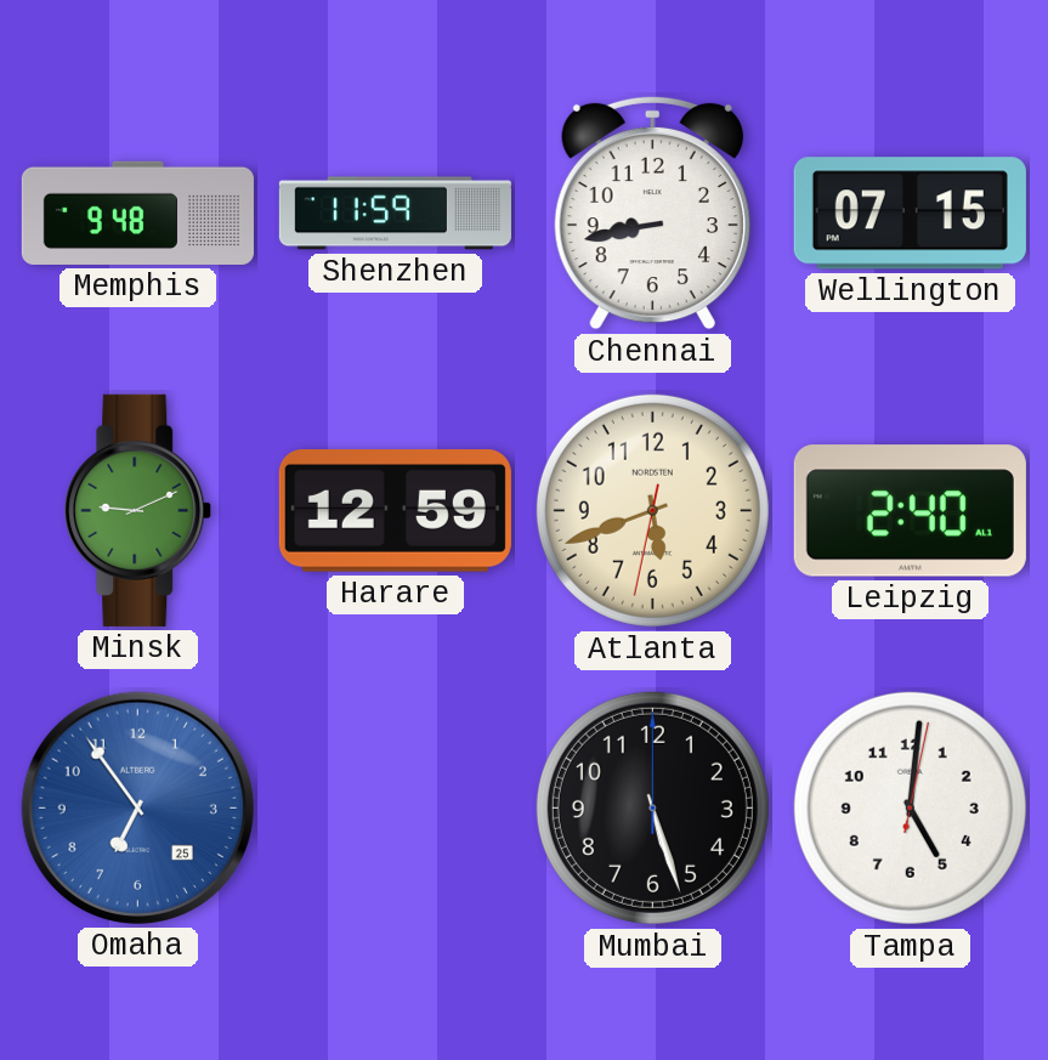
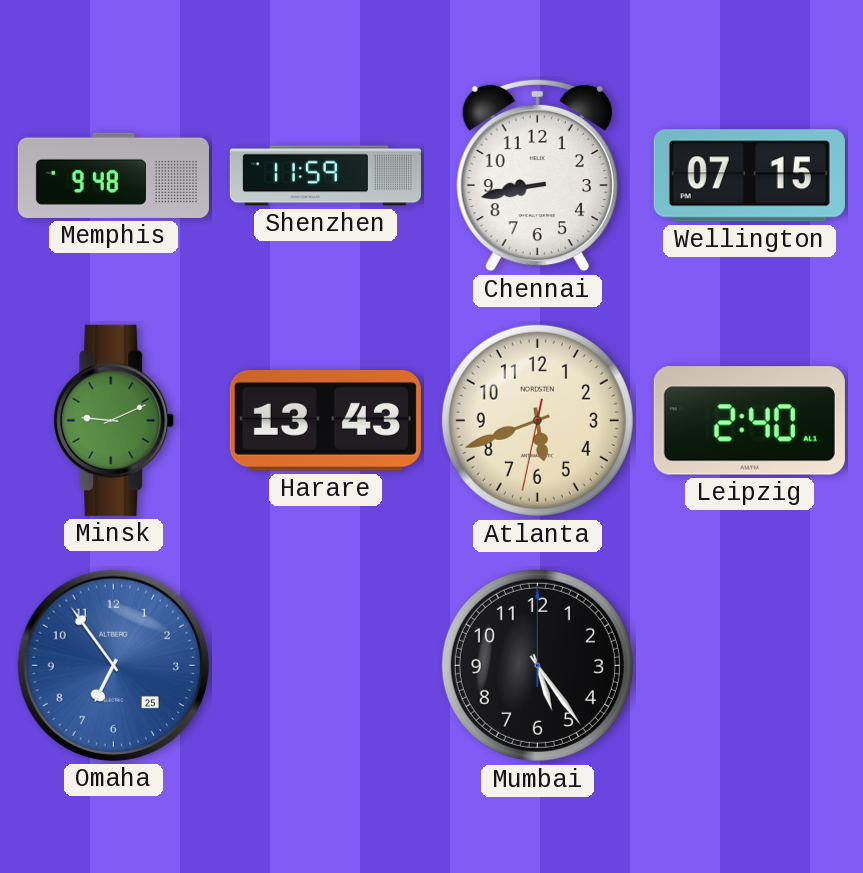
Harare: 12:59 -> 13:43
Mumbai: 5:27 -> 5:24
Tampa: 5:01 -> none
